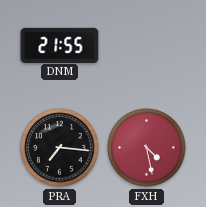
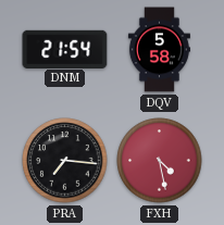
DNM: 21:55 -> 21:54
DQV: none -> 5:58
